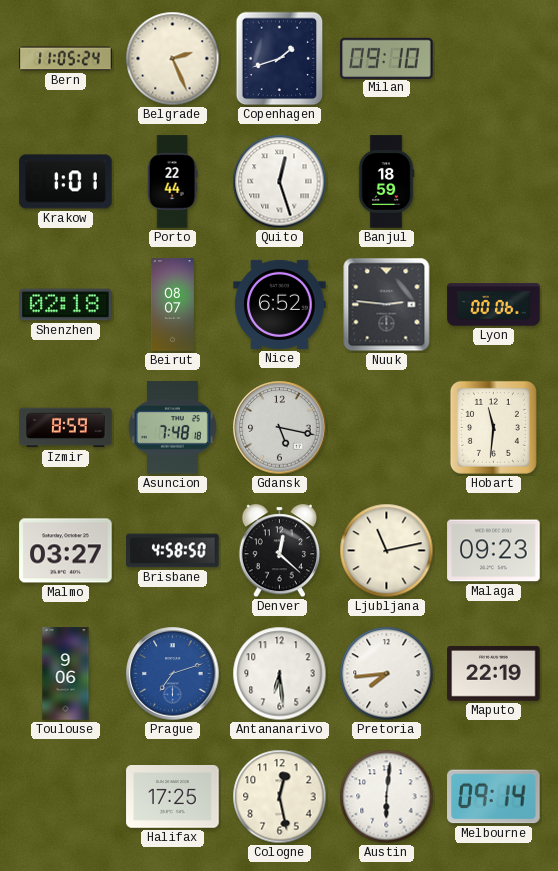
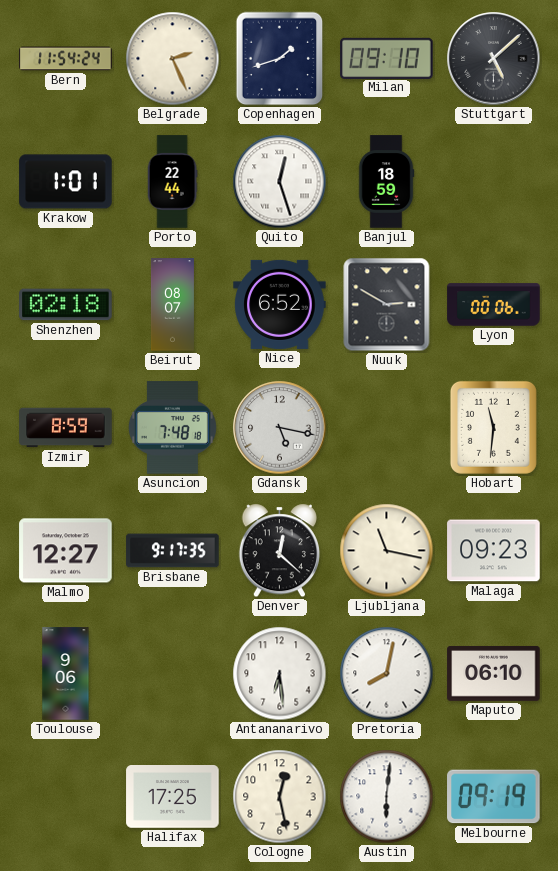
Bern: 11:05 -> 11:54
Stuttgart: none -> 5:08
Nuuk: 2:46 -> 2:50
Malmo: 03:27 -> 12:27
Brisbane: 4:58 -> 9:17
Ljubljana: 11:13 -> 11:17
Prague: 7:12 -> none
Pretoria: 7:44 -> 8:02
Maputo: 22:19 -> 06:10
Melbourne: 09:14 -> 09:19
